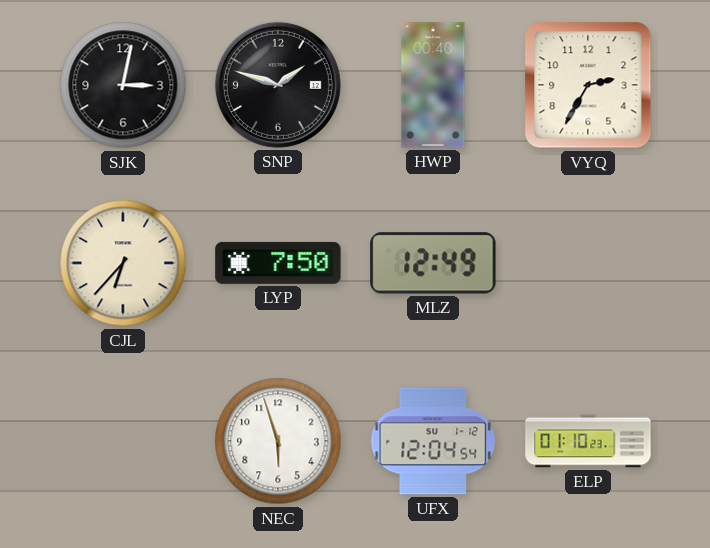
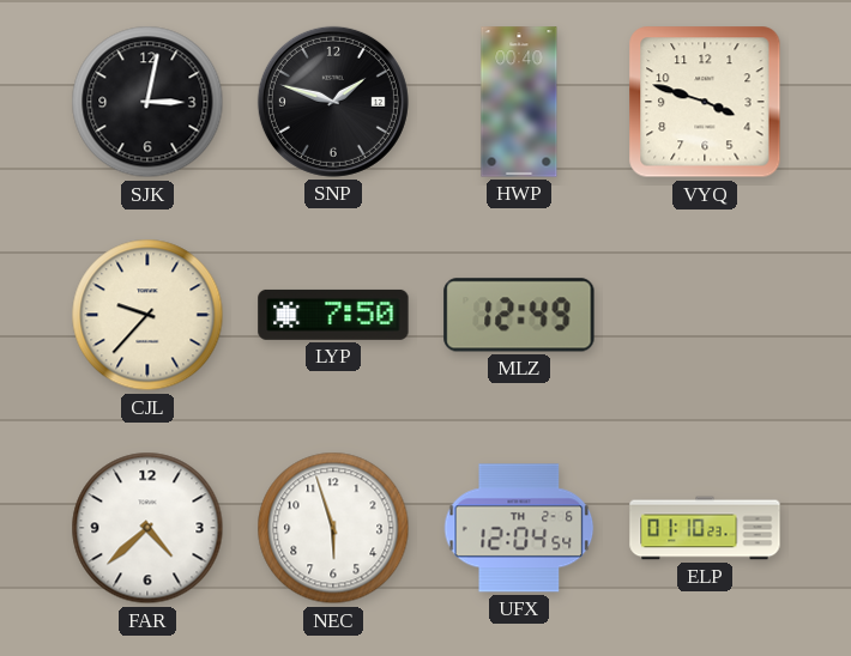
VYQ: 2:35 -> 3:48
CJL: 6:37 -> 9:37
FAR: none -> 4:38
UFX date: SU 1-12 -> TH 2-6
